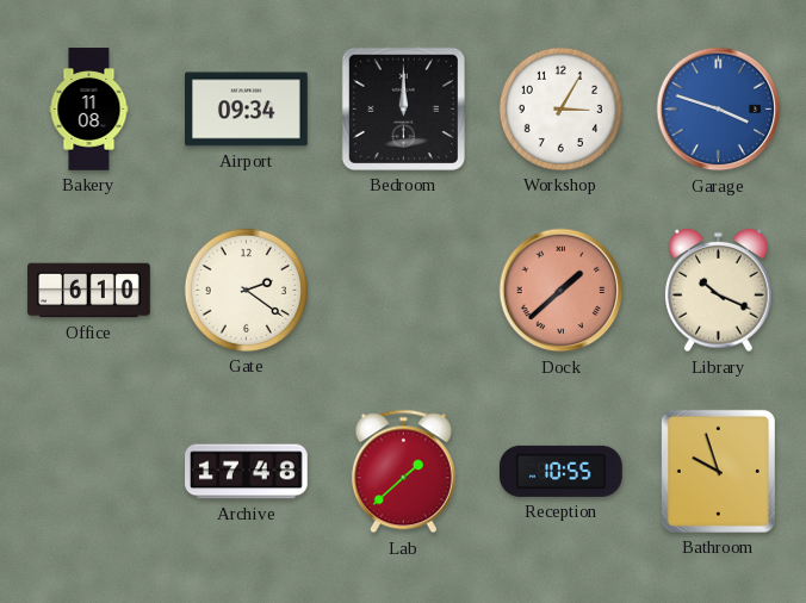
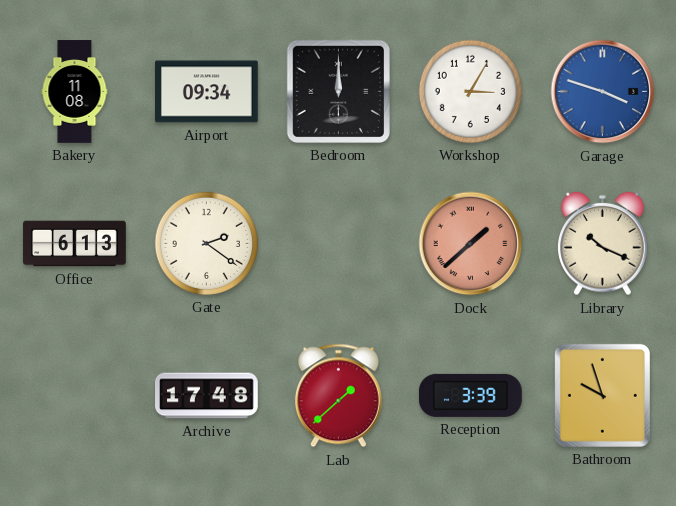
Office: 6:10 -> 6:13
Reception: 10:55 -> 3:39
